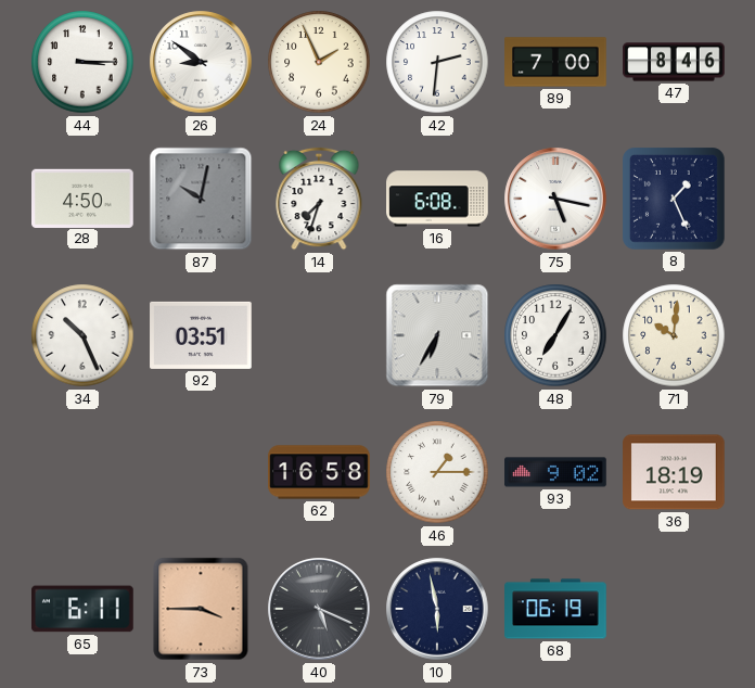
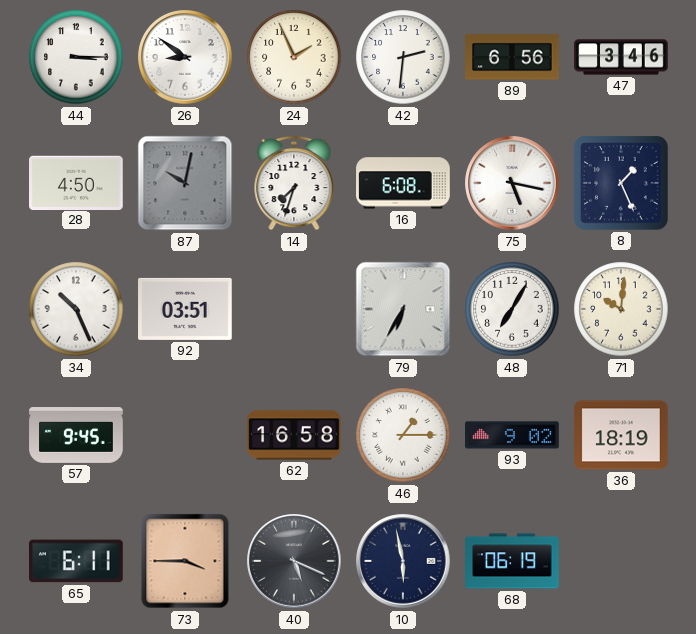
89: 7:00 -> 6:56
47: 8:46 -> 3:46
57: none -> 9:45
